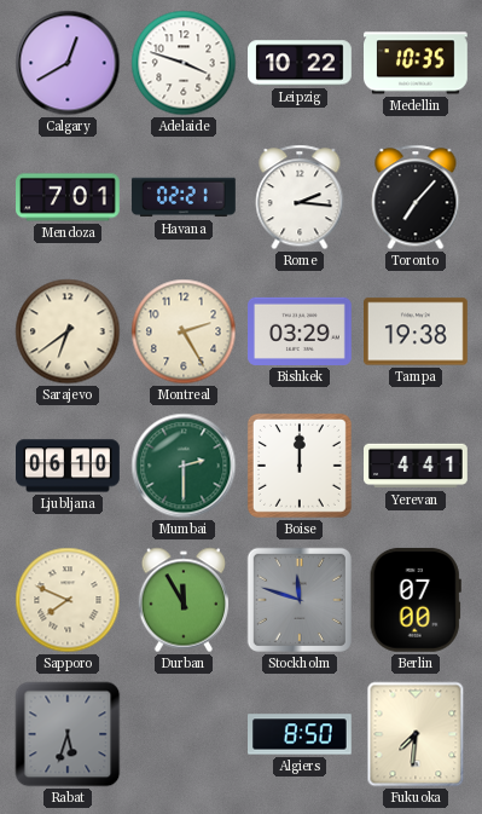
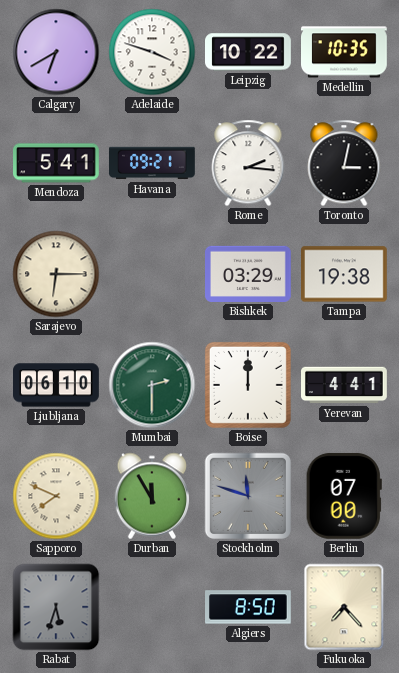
Calgary: 12:40 -> 6:40
Mendoza: 7:01 -> 5:41
Havana: 02:21 -> 09:21
Toronto: 7:07 -> 3:02
Sarajevo: 6:39 -> 6:15
Montreal: 2:25 -> none
Fukuoka: 7:31 -> 7:23
